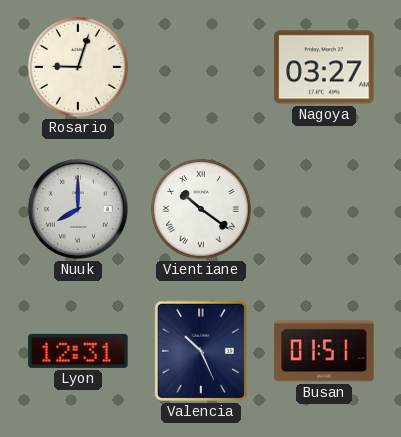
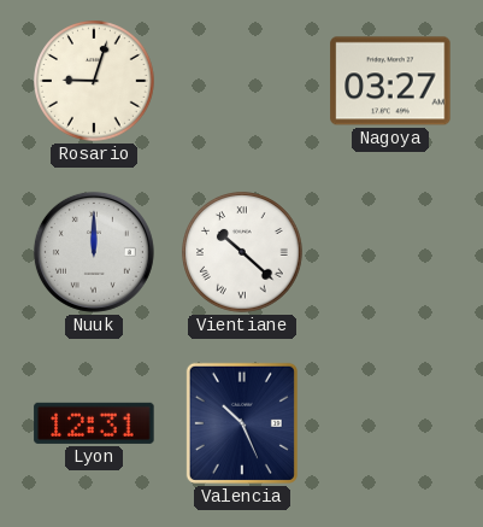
Nuuk: 8:00 -> 12:00
Vientiane: 10:21 -> 10:22
Busan: 01:51 -> none
